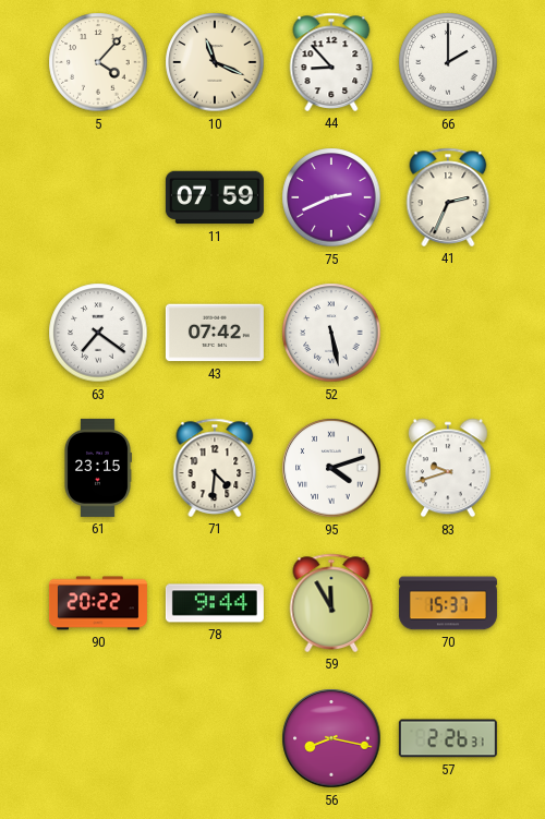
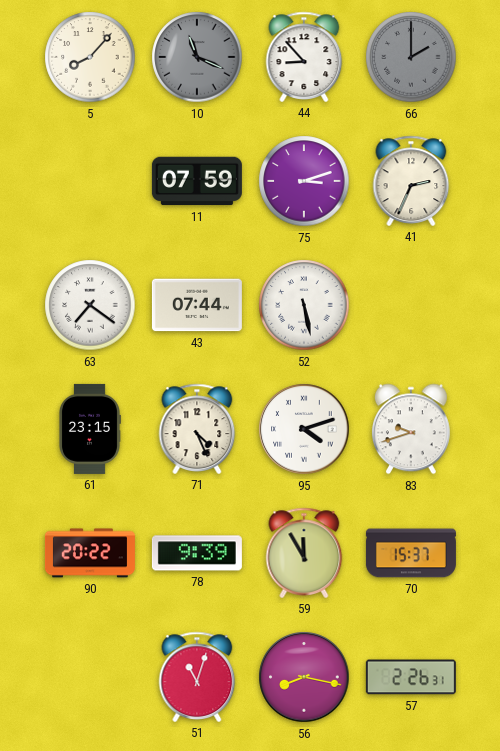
5: 4:07 -> 8:07
10 dial: cream -> grey
66 dial: white -> grey
75: 2:41 -> 3:12
43: 07:42 -> 07:44
71: 4:31 -> 4:26
78: 9:44 -> 9:39
51: none -> 11:03
